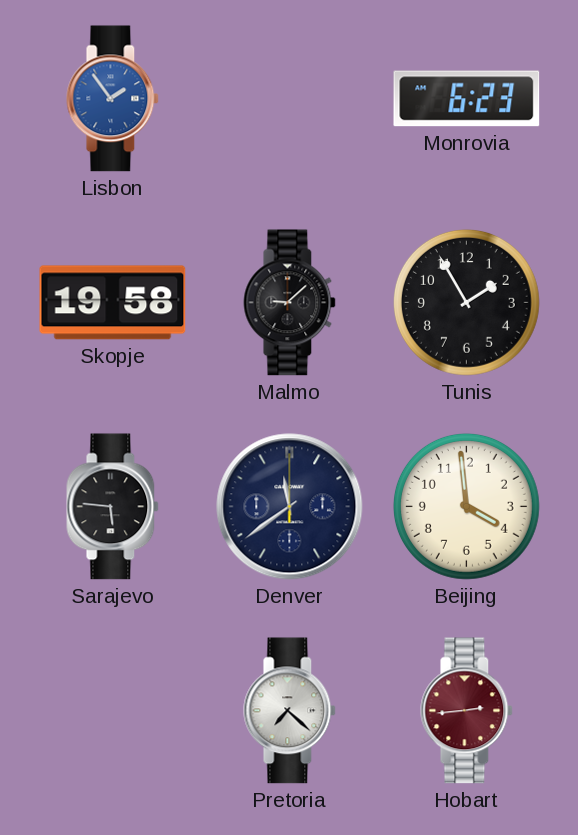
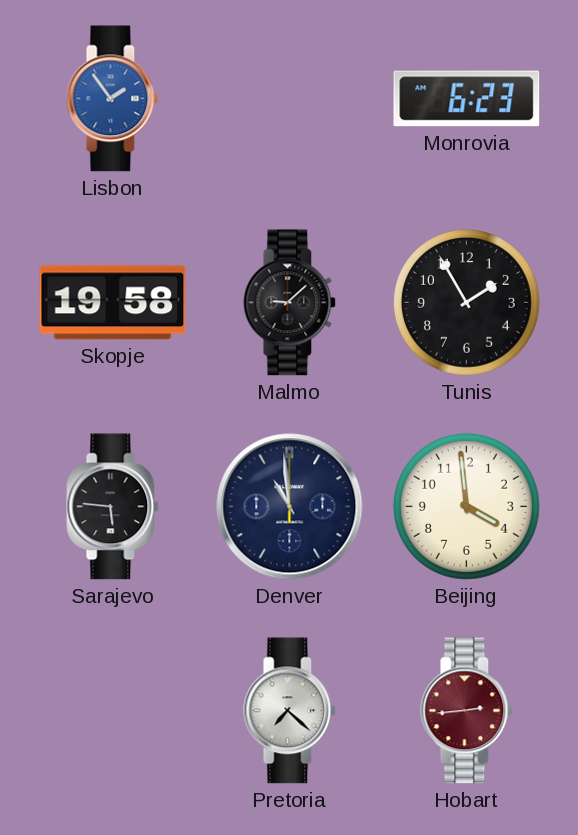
Denver: 11:39 -> 10:59
